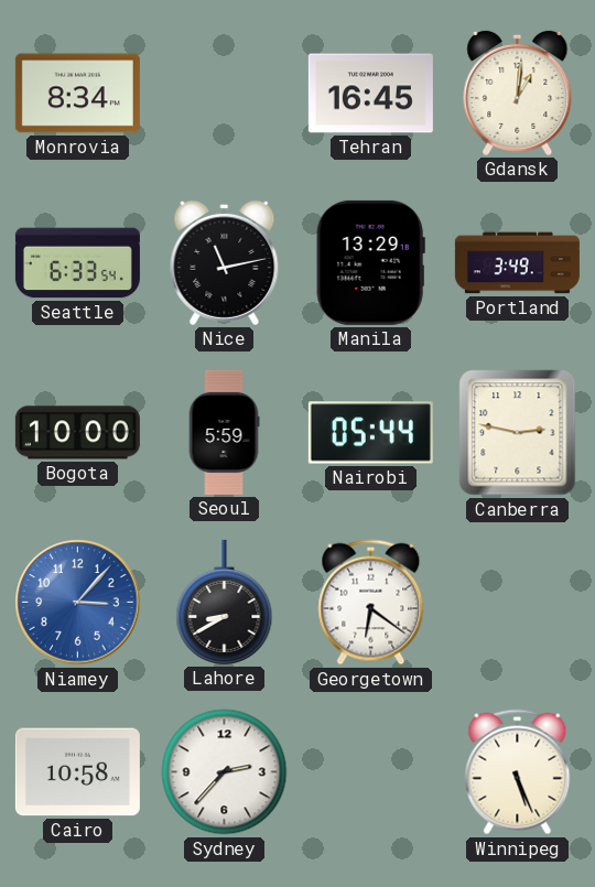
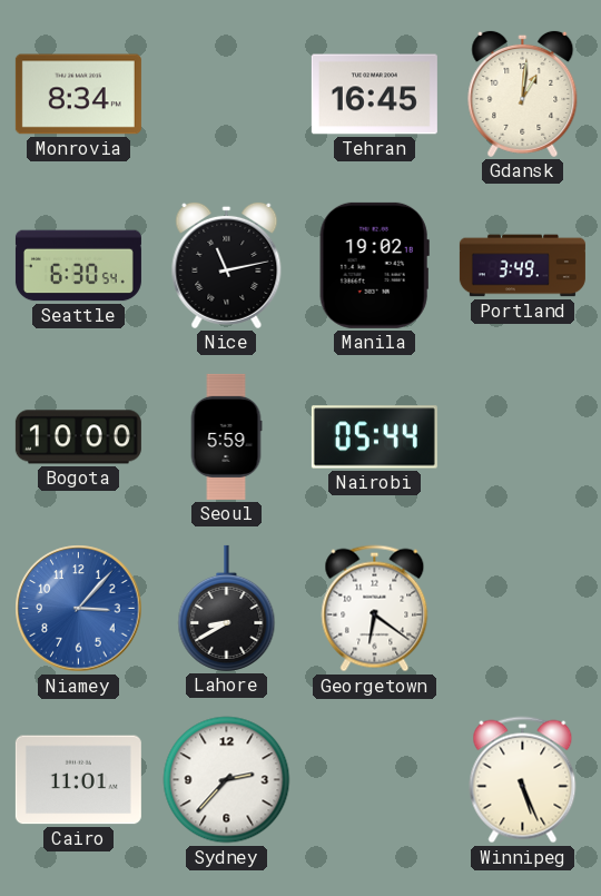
Seattle: 6:33 -> 6:30
Manila: 13:29 -> 19:02
Canberra: 2:47 -> none
Cairo: 10:58 -> 11:01
